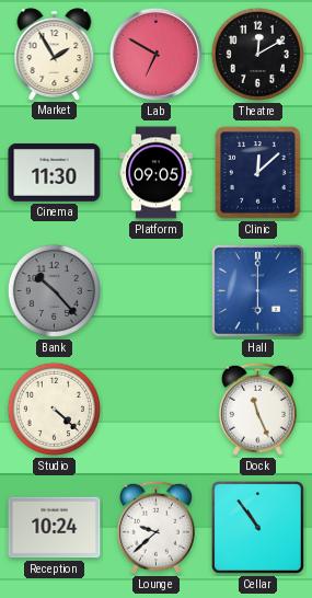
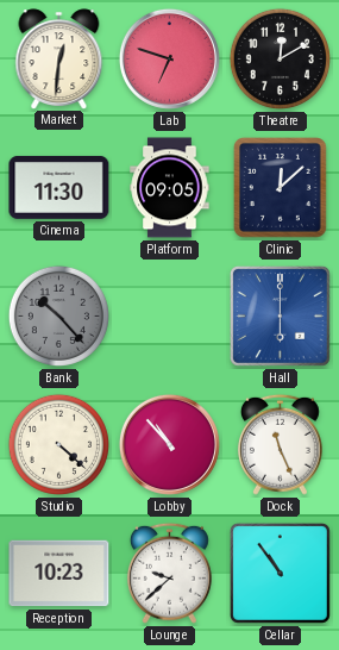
Market: 1:55 -> 12:31
Lab: 6:50 -> 6:48
Lobby: none -> 10:53
Reception: 10:24 -> 10:23
